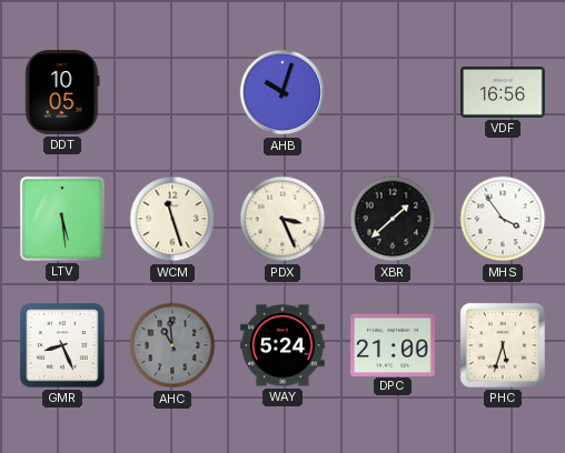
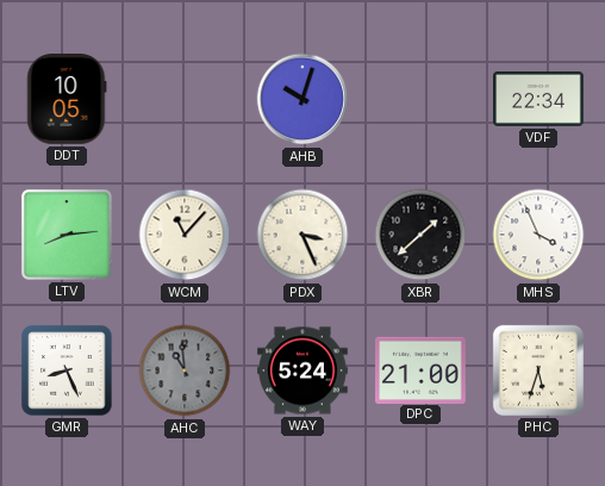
VDF: 16:56 -> 22:34
LTV: 5:29 -> 8:14
WCM: 11:27 -> 11:07
MHS: 3:54 -> 3:56
